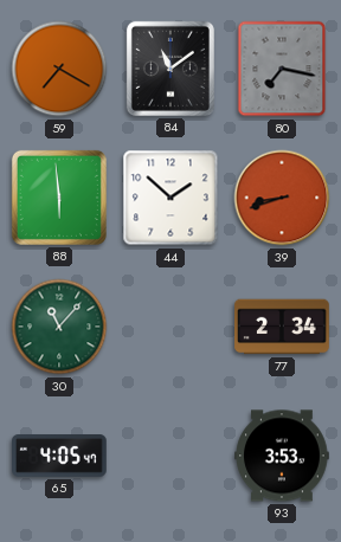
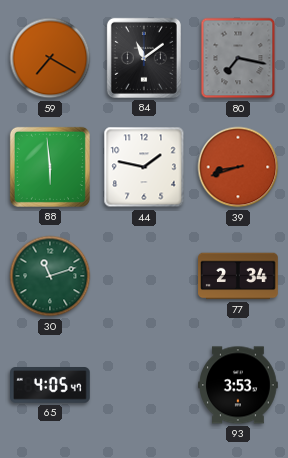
44: 1:52 -> 1:47
30: 11:07 -> 11:12
